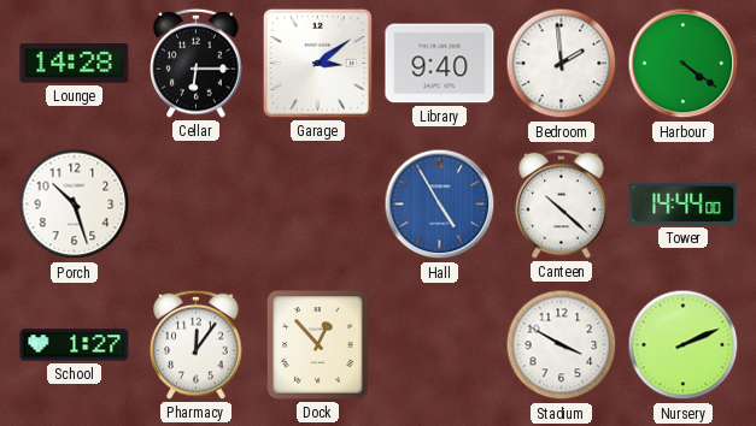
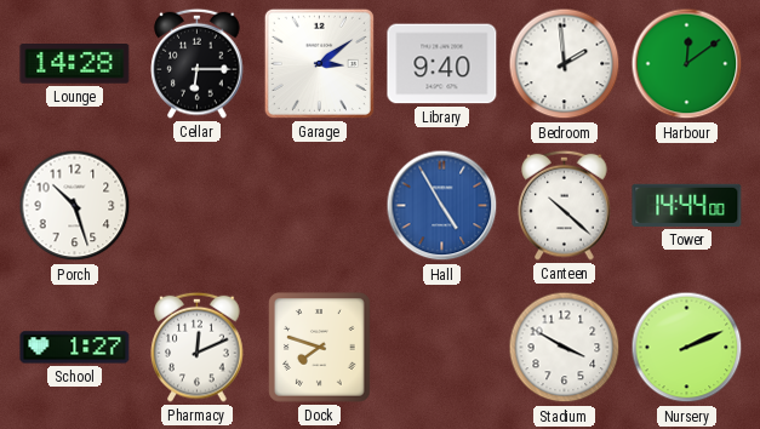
Harbour: 4:21 -> 12:09
Pharmacy: 12:06 -> 12:11
Dock: 12:53 -> 7:48
